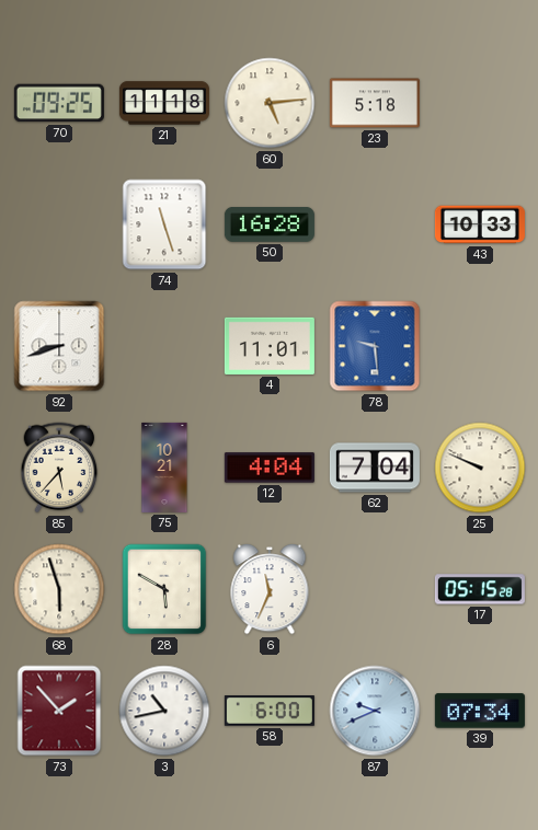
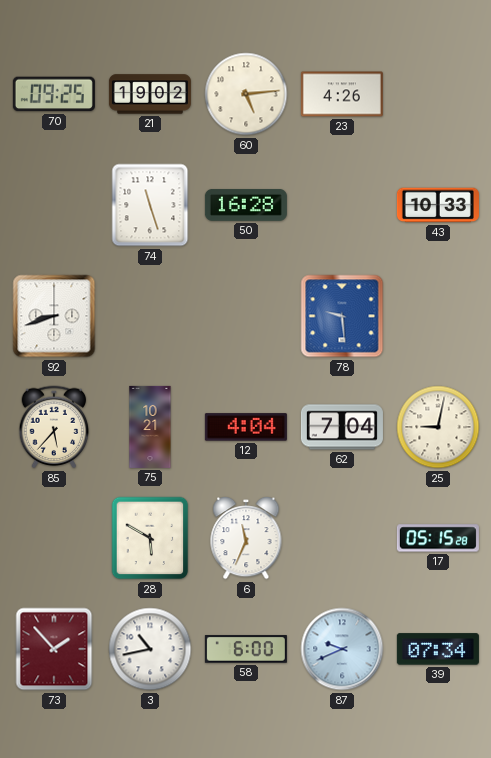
21: 11:18 -> 19:02
23: 5:18 -> 4:26
4: 11:01 -> none
25: 9:49 -> 9:02
68: 5:57 -> none
